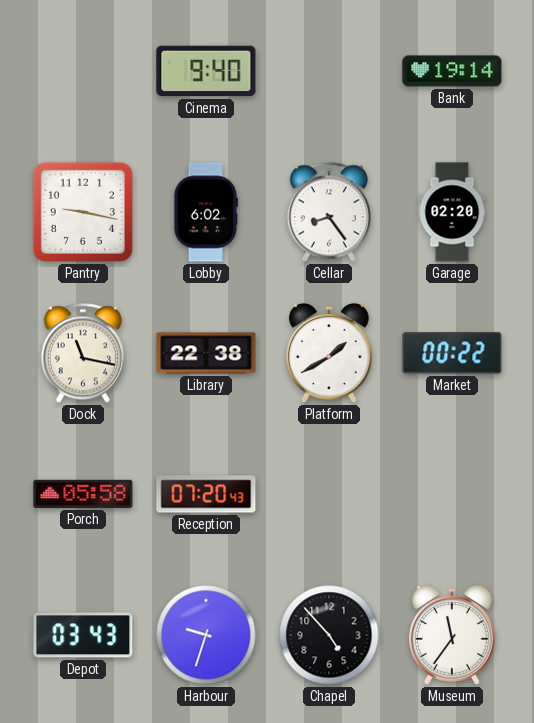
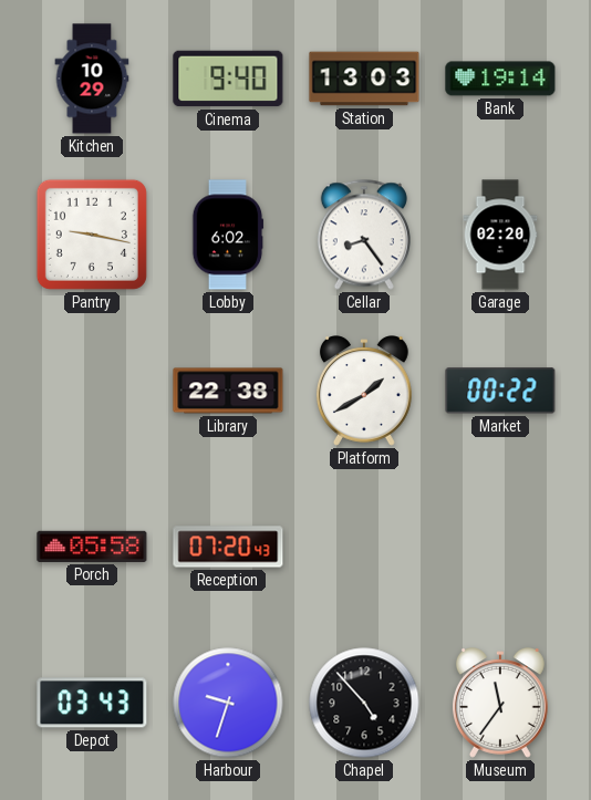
Kitchen: none -> 10:29
Station: none -> 13:03
Dock: 11:17 -> none
